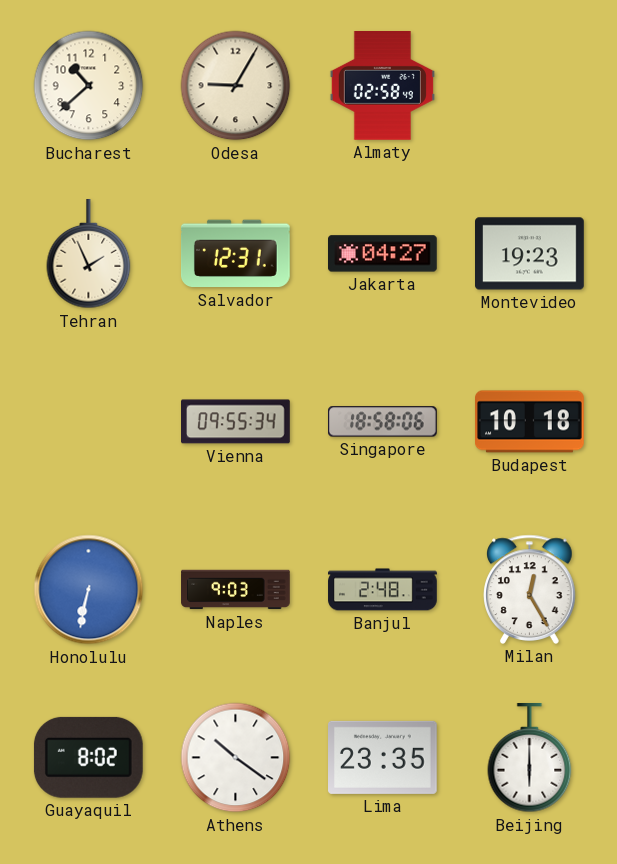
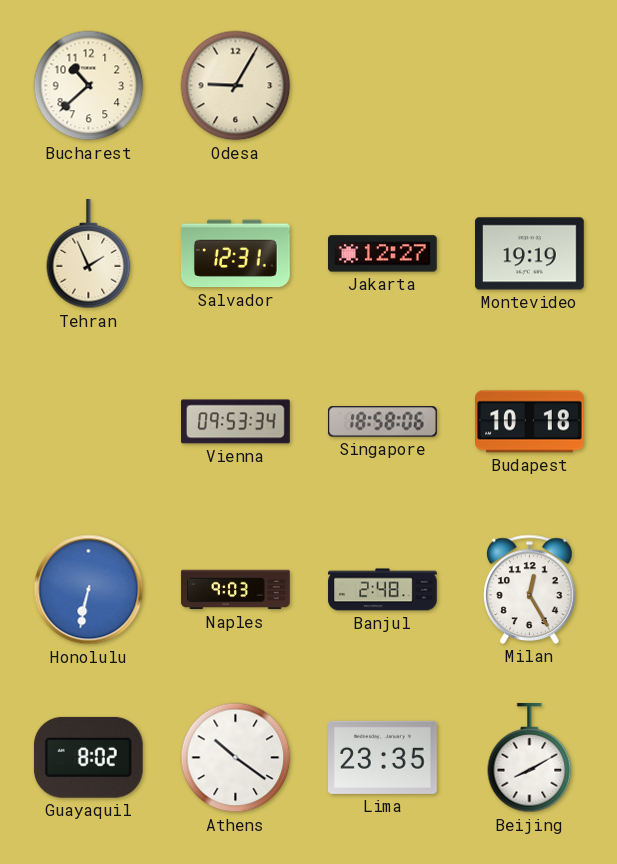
Almaty: 02:58 -> none
Jakarta: 04:27 -> 12:27
Montevideo: 19:23 -> 19:19
Vienna: 09:55 -> 09:53
Beijing: 6:00 -> 8:10
